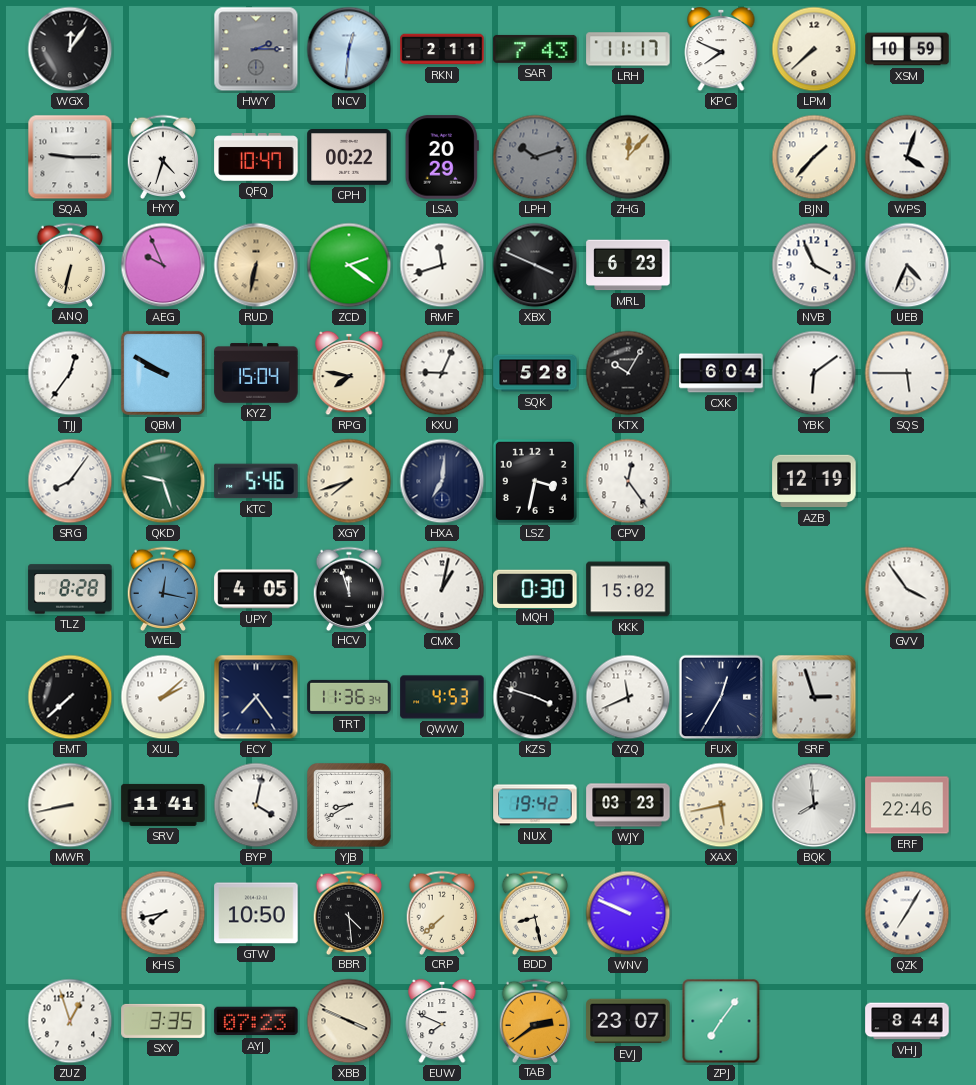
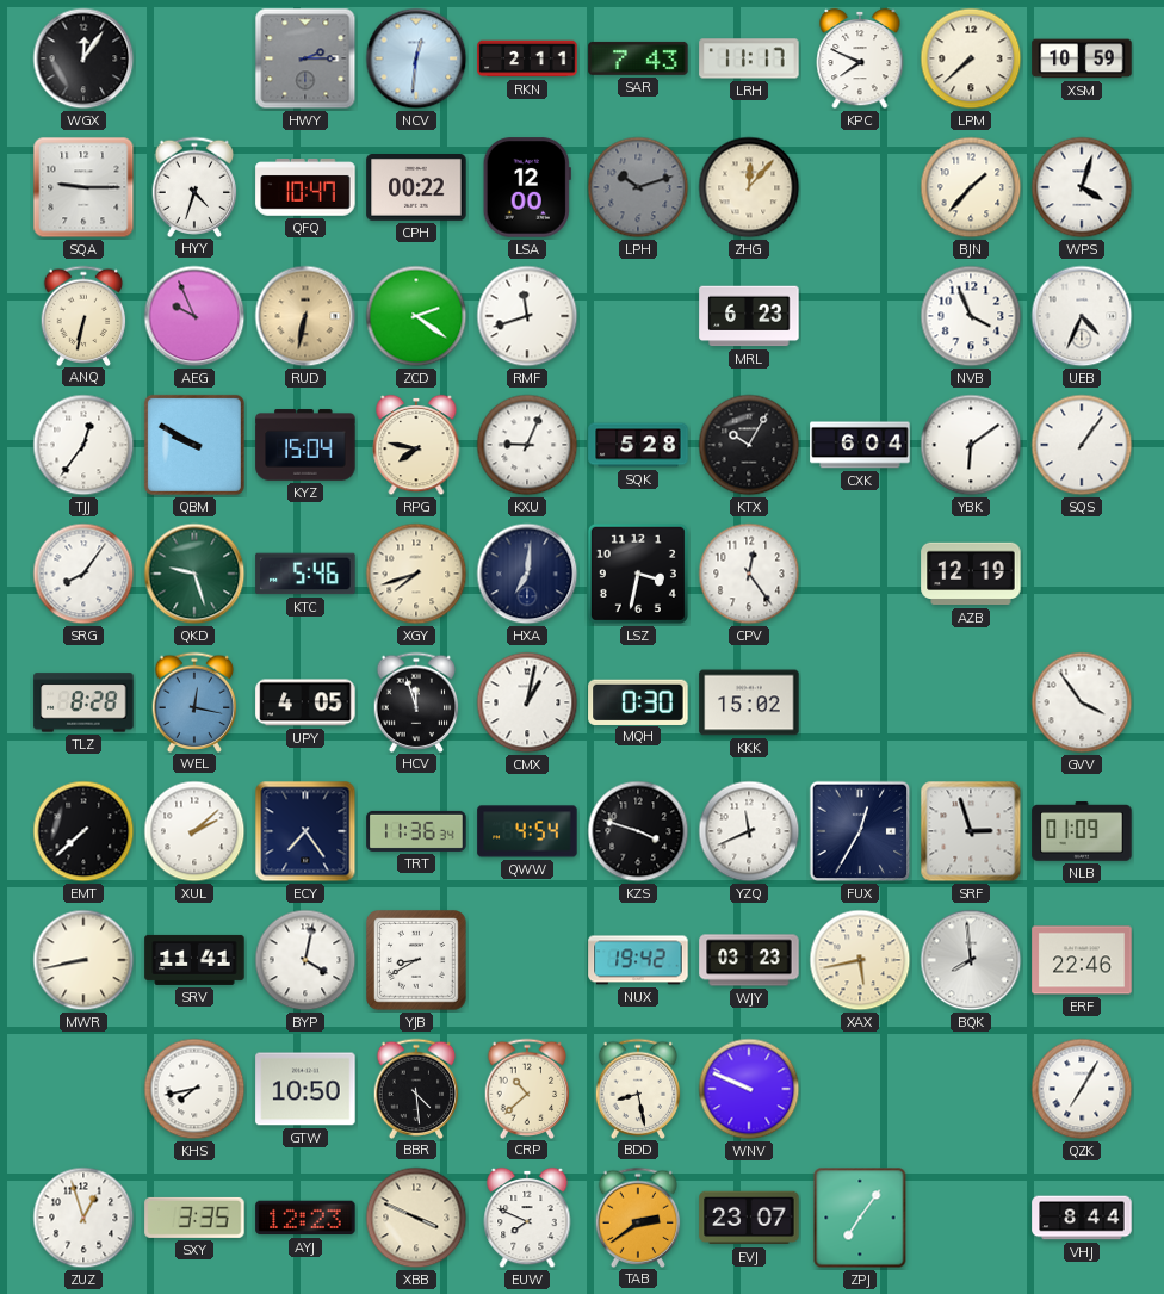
LSA: 20:29 -> 12:00
XBX: 3:49 -> none
SQS: 5:45 -> 1:06
QWW: 4:53 -> 4:54
NLB: none -> 01:09
CRP: 7:38 -> 10:38
AYJ: 07:23 -> 12:23
